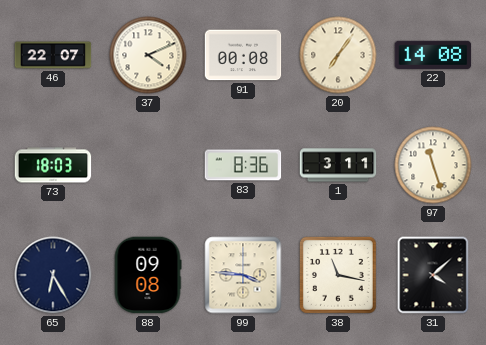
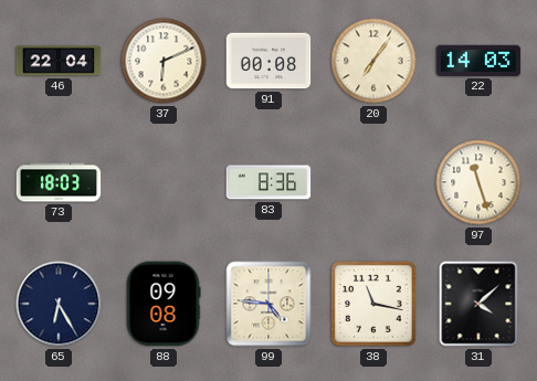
46: 22:07 -> 22:04
37: 4:11 -> 6:11
22: 14:08 -> 14:03
1: 3:11 -> none
99: 3:46 -> 4:46
